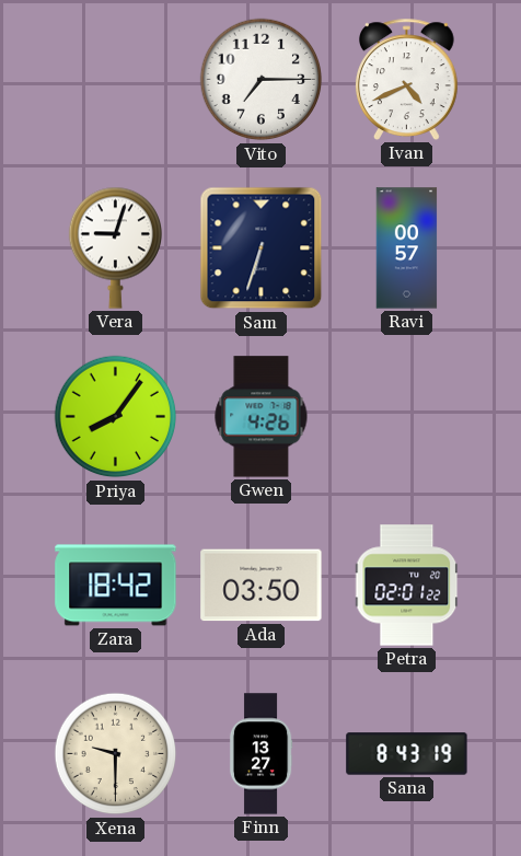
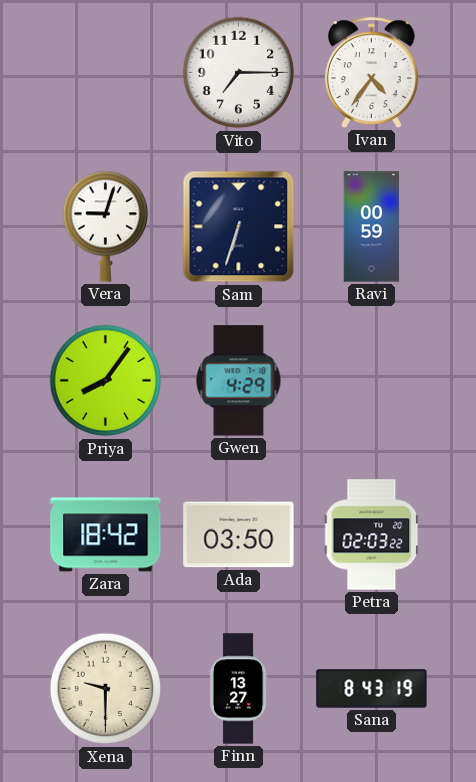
Ivan: 4:41 -> 4:36
Ravi: 00:57 -> 00:59
Gwen: 4:26 -> 4:29
Petra: 02:01 -> 02:03
